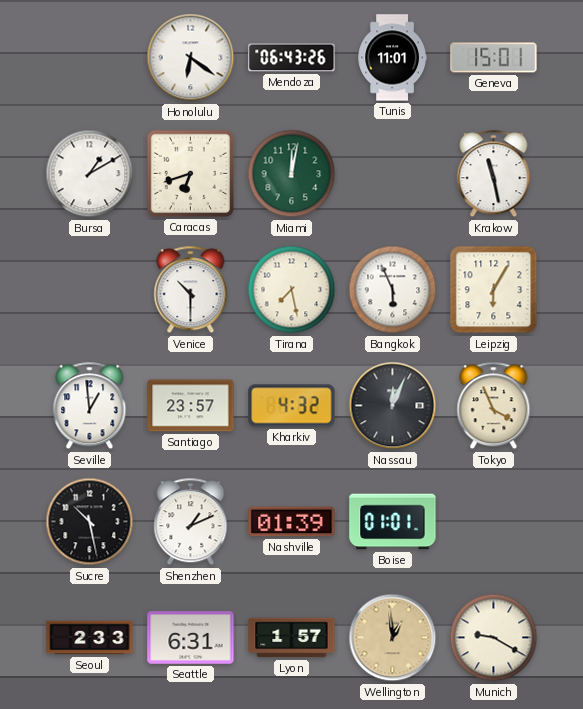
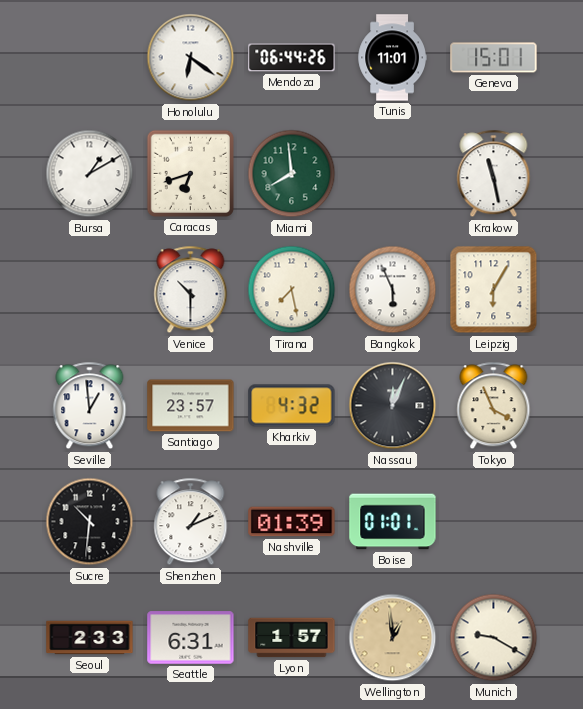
Mendoza: 06:43 -> 06:44
Miami: 12:02 -> 7:59
Sucre: 10:28 -> 10:31
